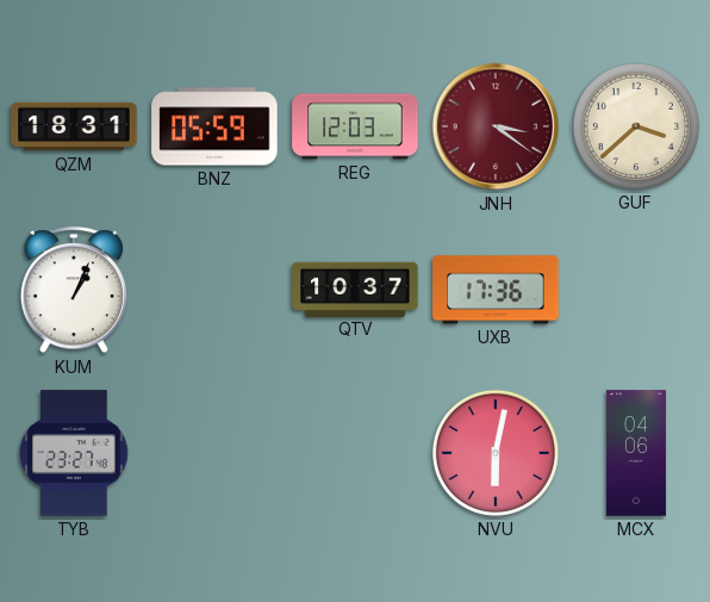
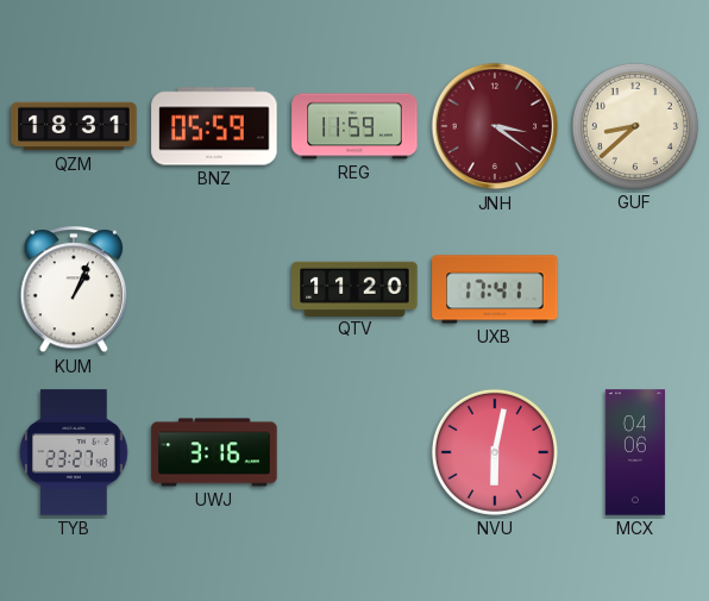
REG: 12:03 -> 11:59
GUF: 3:38 -> 8:38
QTV: 10:37 -> 11:20
UXB: 17:36 -> 17:41
UWJ: none -> 3:16
